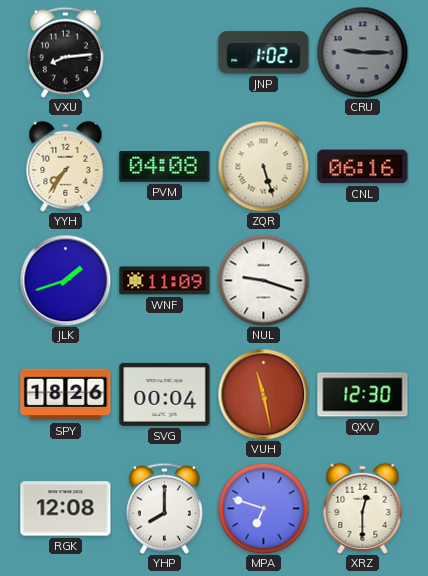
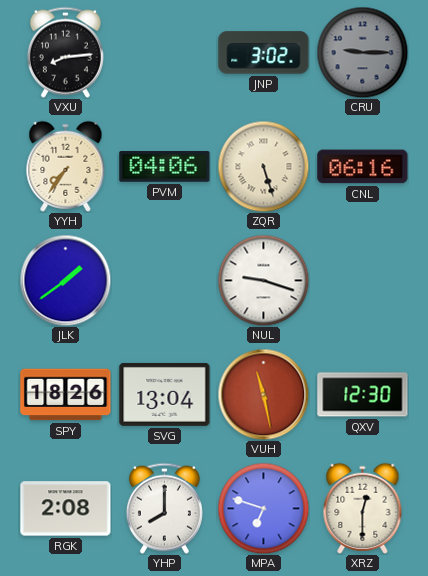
JNP: 1:02 -> 3:02
PVM: 04:08 -> 04:06
JLK: 1:42 -> 1:39
WNF: 11:09 -> none
SVG: 00:04 -> 13:04
RGK: 12:08 -> 2:08
